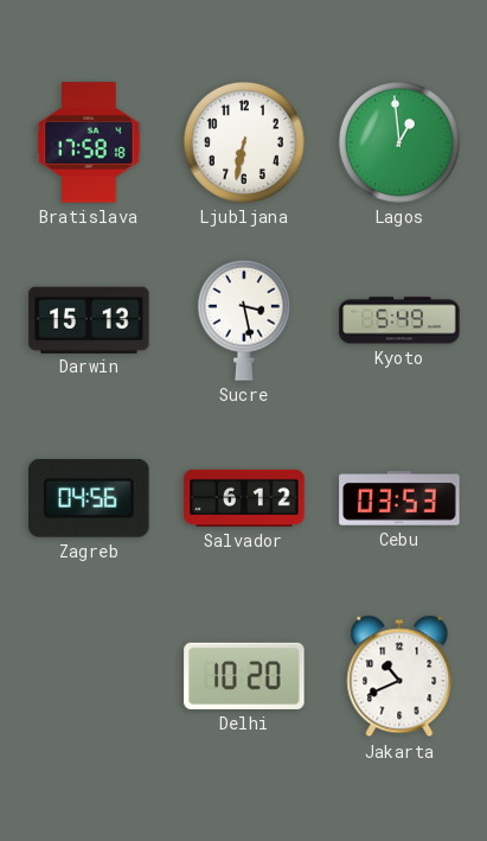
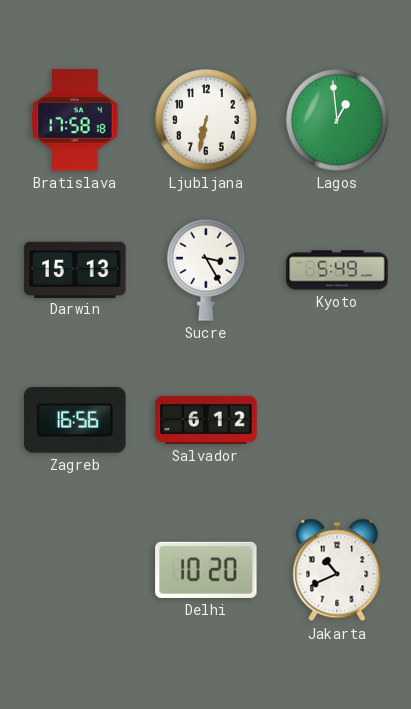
Sucre: 3:28 -> 3:25
Zagreb: 04:56 -> 16:56
Cebu: 03:53 -> none
